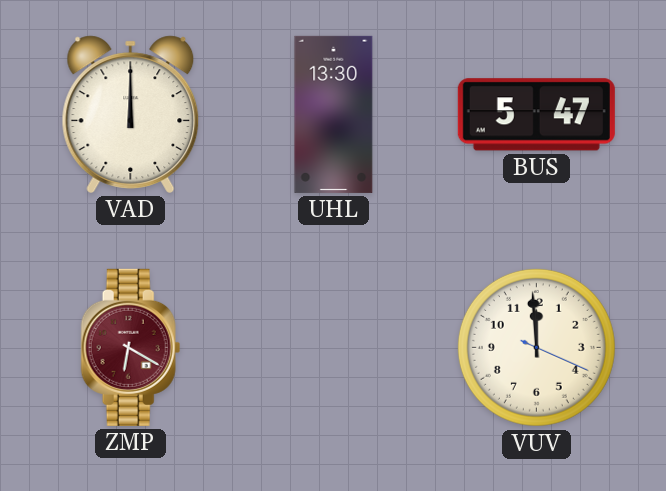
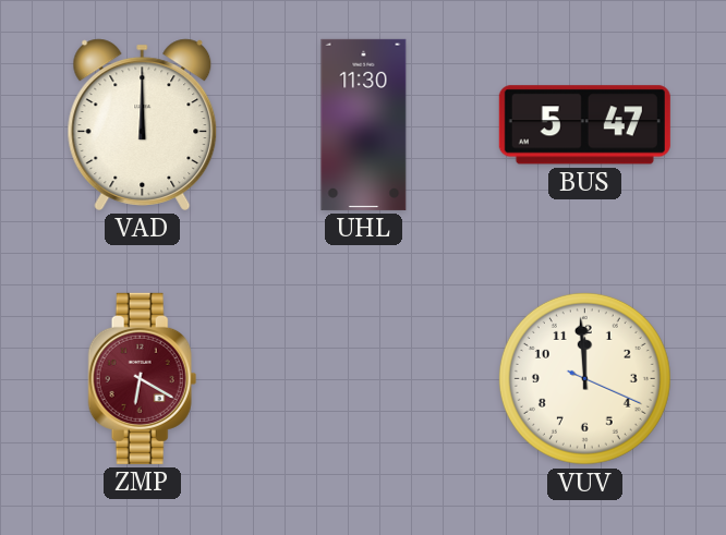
UHL: 13:30 -> 11:30
